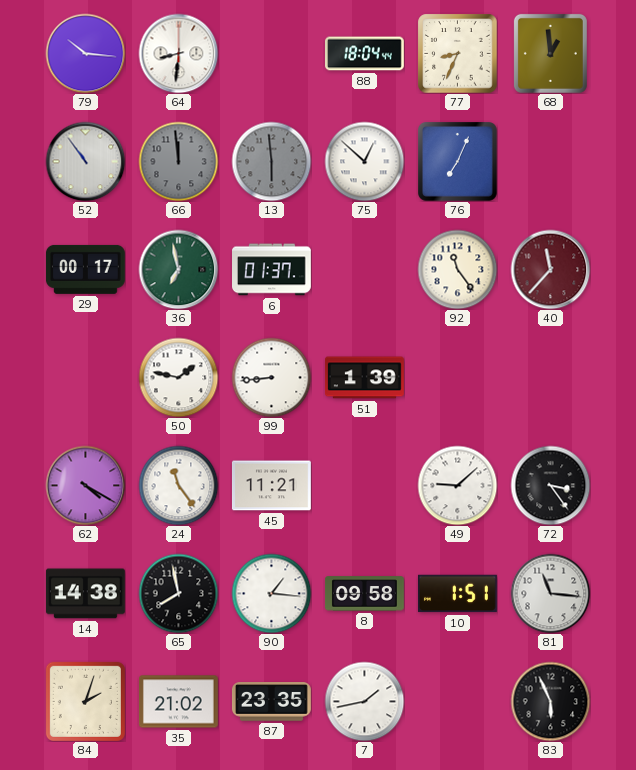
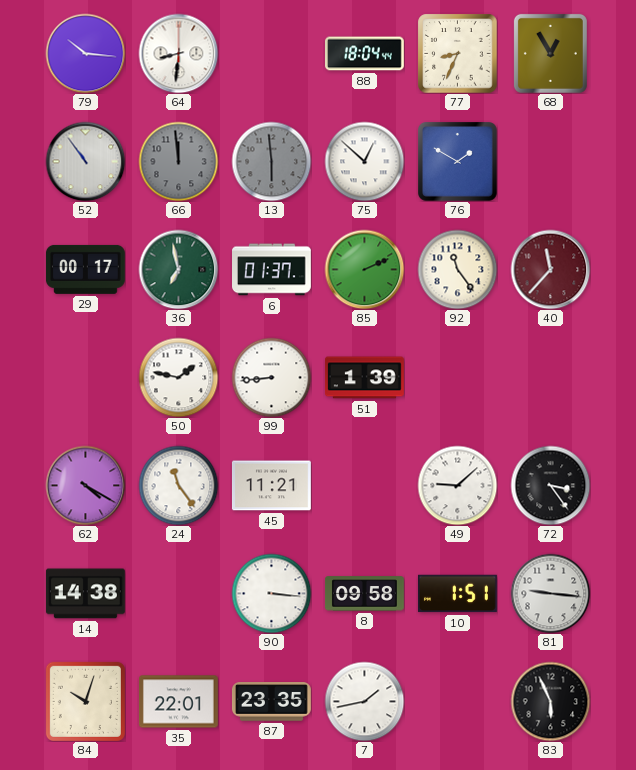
68: 12:59 -> 12:55
76: 7:04 -> 1:50
85: none -> 2:11
65: 7:58 -> none
90: 1:16 -> 3:16
81: 11:16 -> 9:16
84: 2:03 -> 10:03
35: 21:02 -> 22:01
